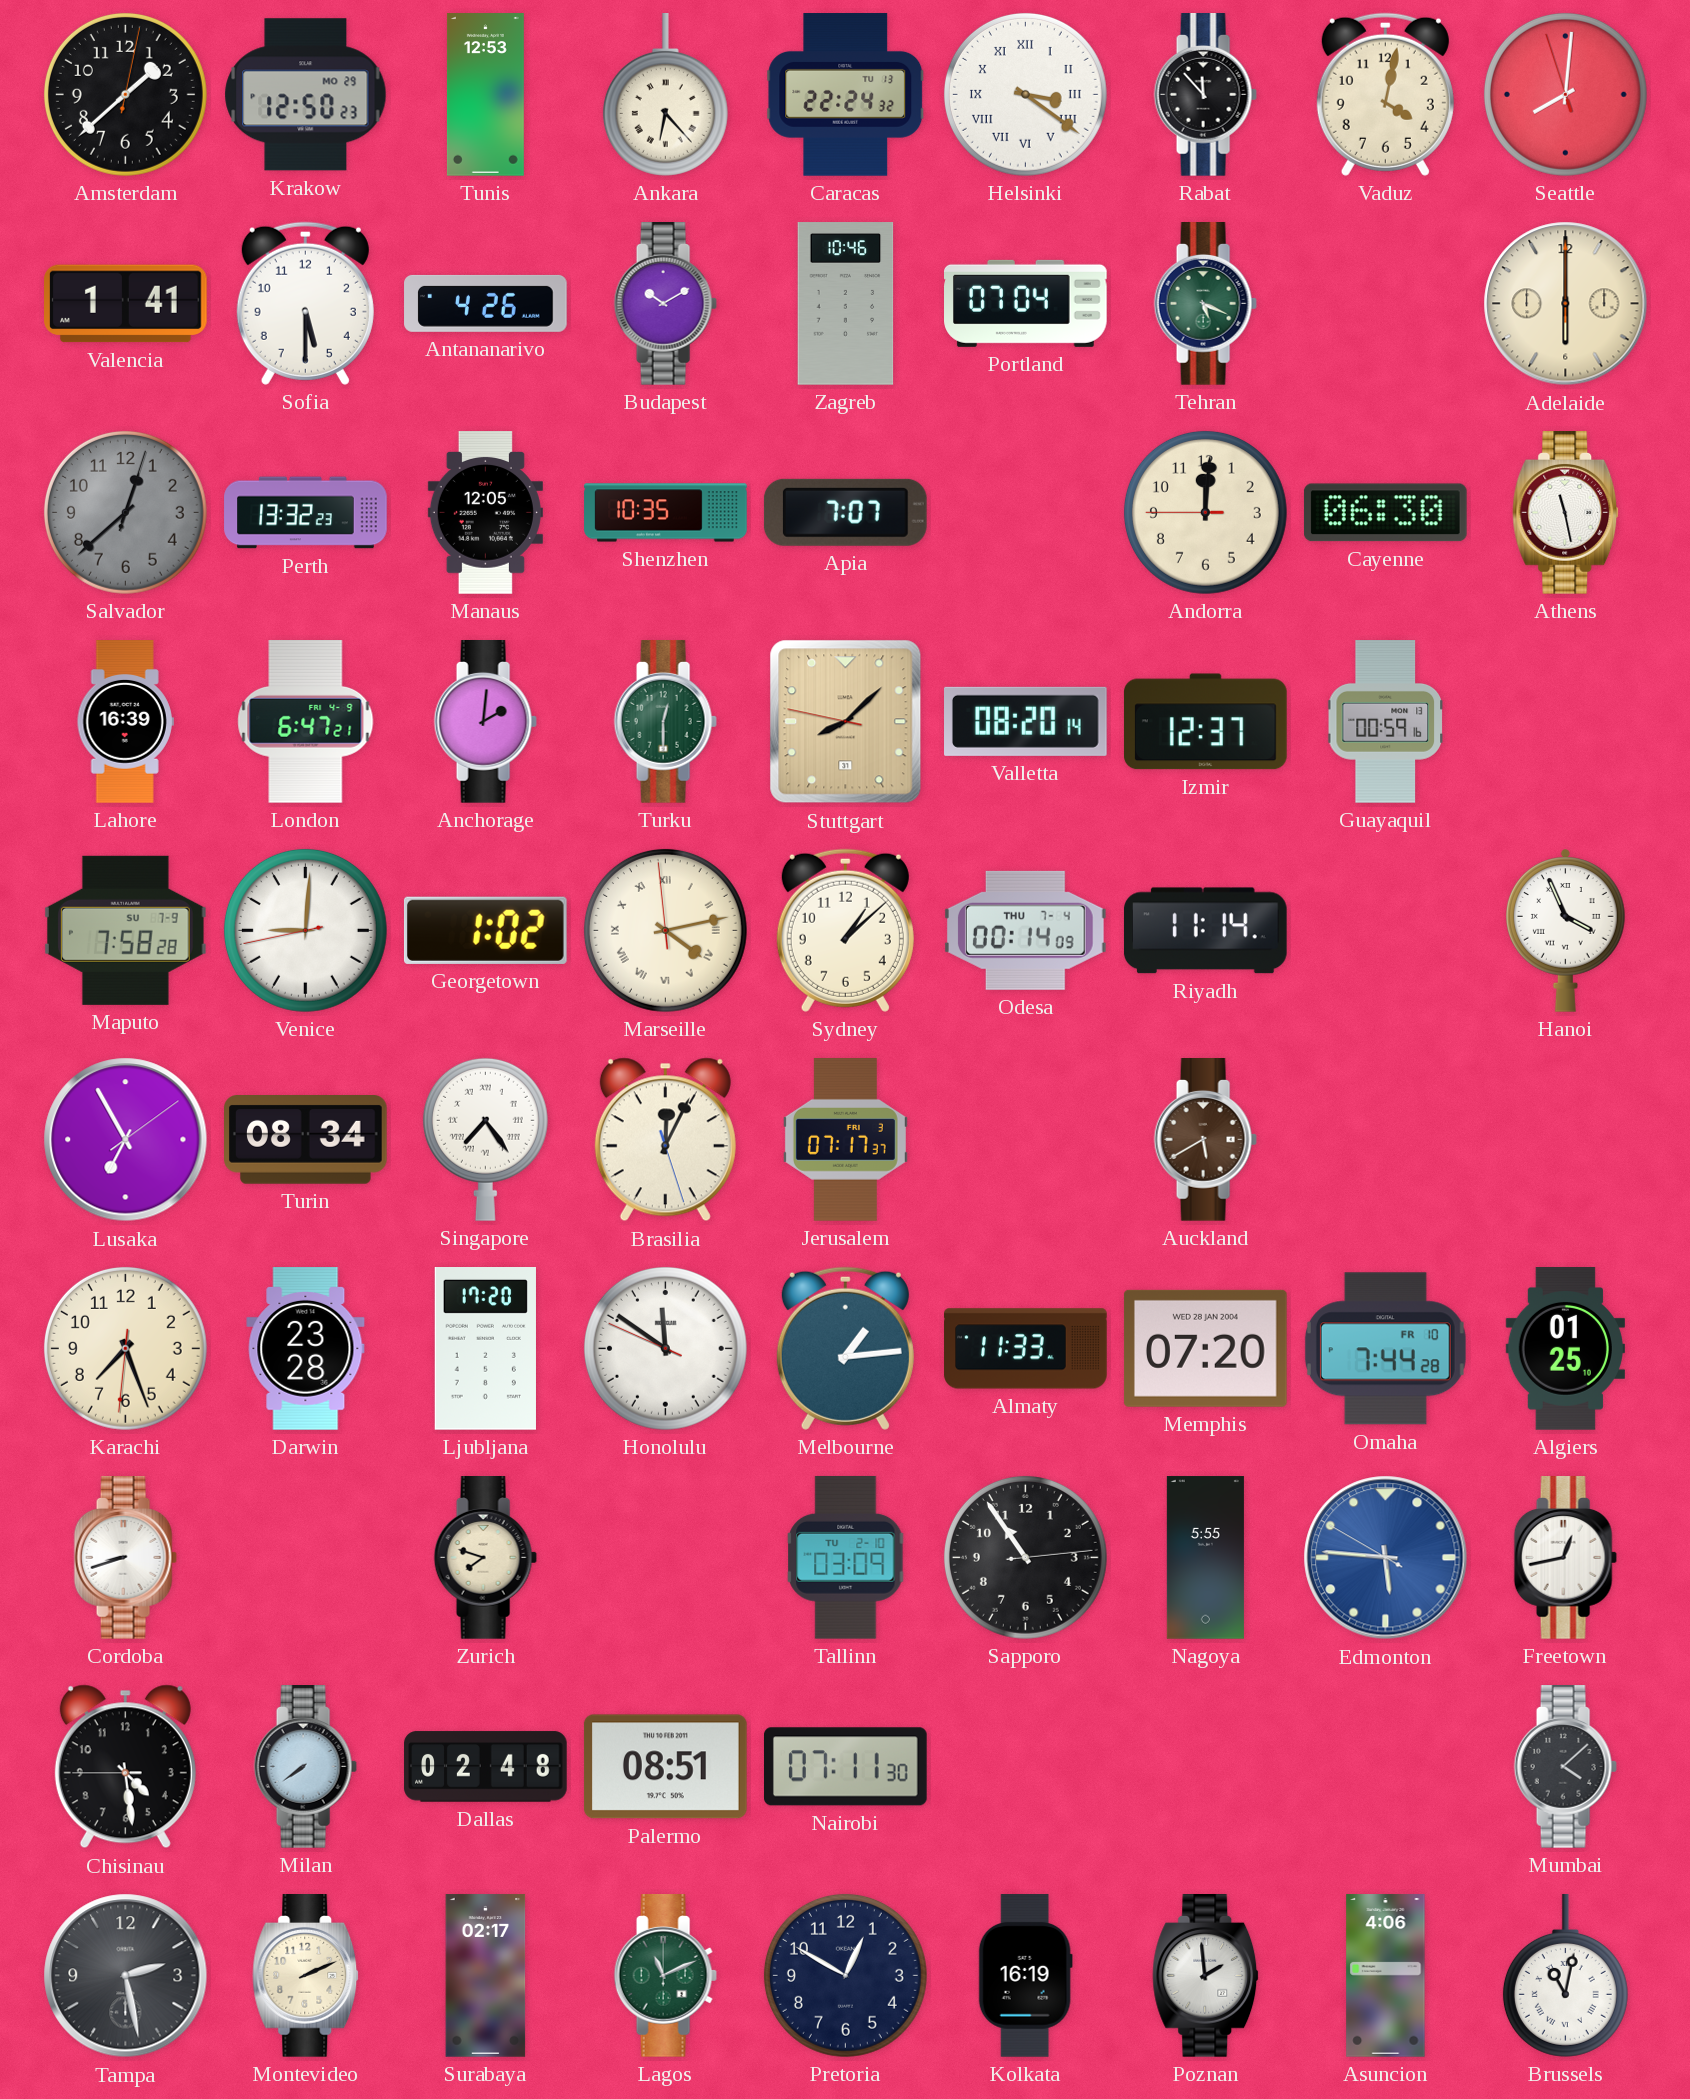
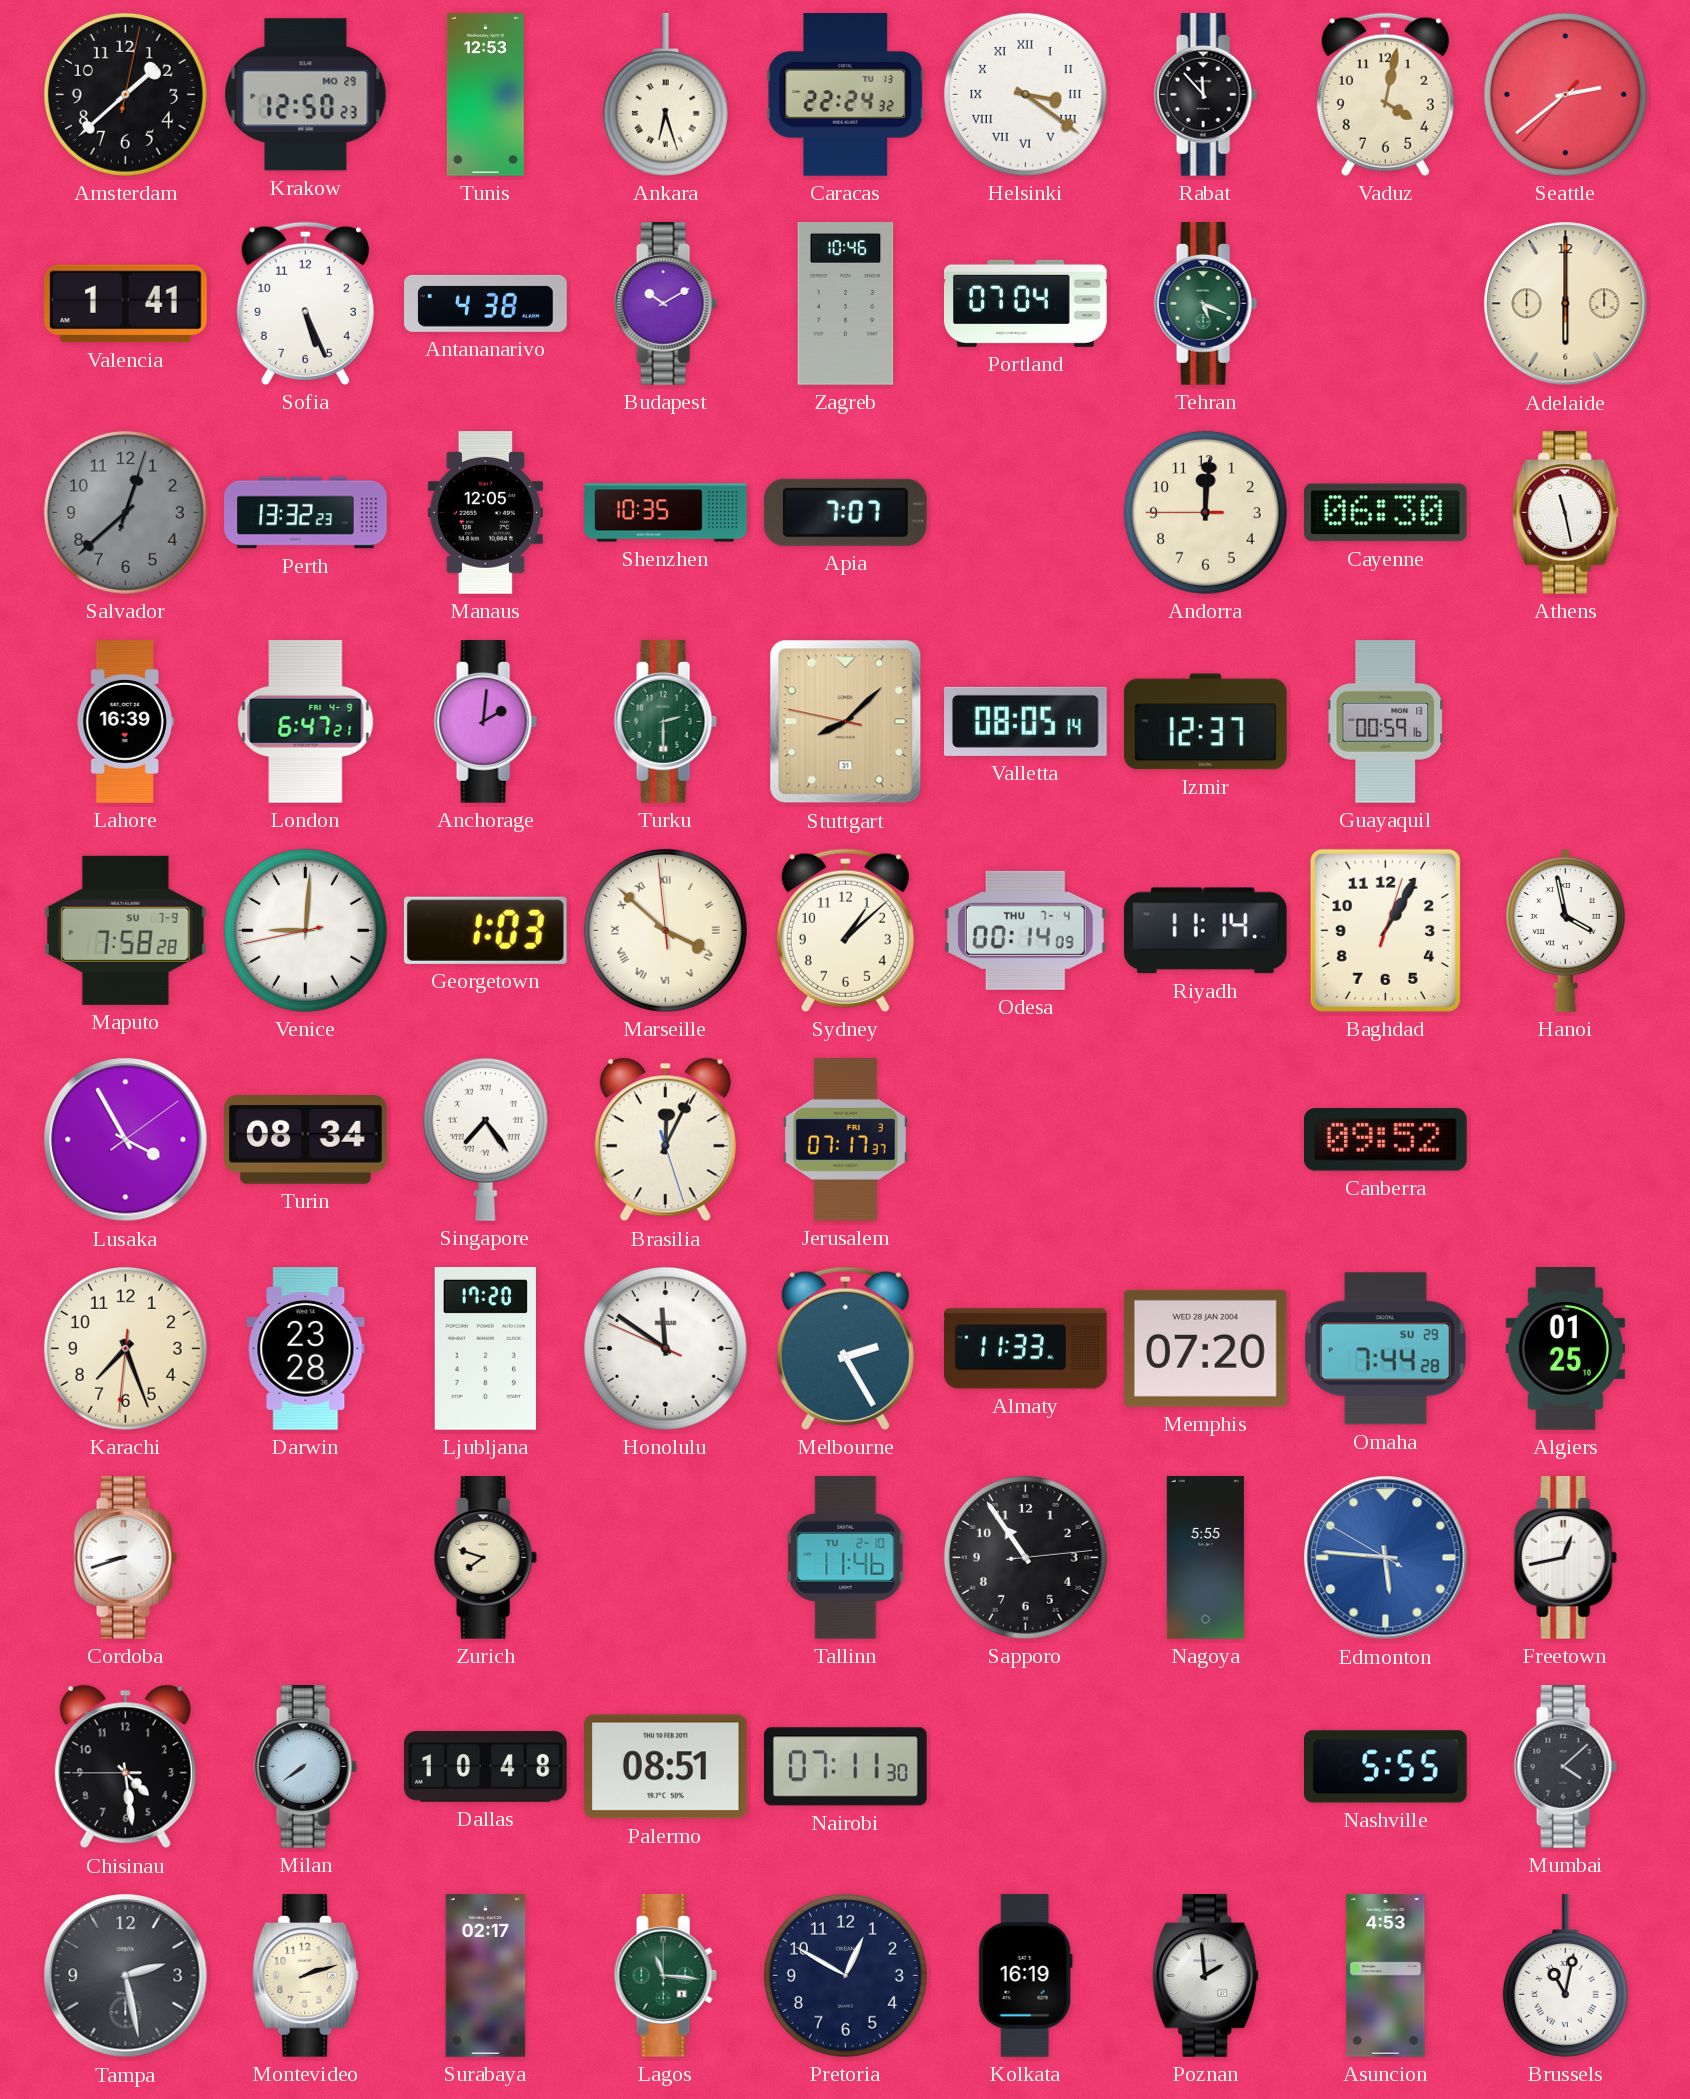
Ankara: 6:23 -> 6:27
Seattle: 8:00 -> 2:38
Sofia: 5:30 -> 5:26
Antananarivo: 4:26 -> 4:38
Turku: 12:30 -> 2:30
Valletta: 08:20 -> 08:05
Georgetown: 1:02 -> 1:03
Marseille: 4:12 -> 3:51
Baghdad: none -> 1:05
Hanoi: 3:56 -> 3:58
Lusaka: 6:55 -> 3:55
Auckland: 5:40 -> none
Canberra: none -> 09:52
Melbourne: 1:14 -> 2:25
Omaha date: FR 10 -> SU 29
Tallinn: 03:09 -> 11:46
Dallas: 02:48 -> 10:48
Nashville: none -> 5:55
Montevideo: 2:11 -> 2:12
Lagos: 11:11 -> 11:16
Asuncion: 4:06 -> 4:53
